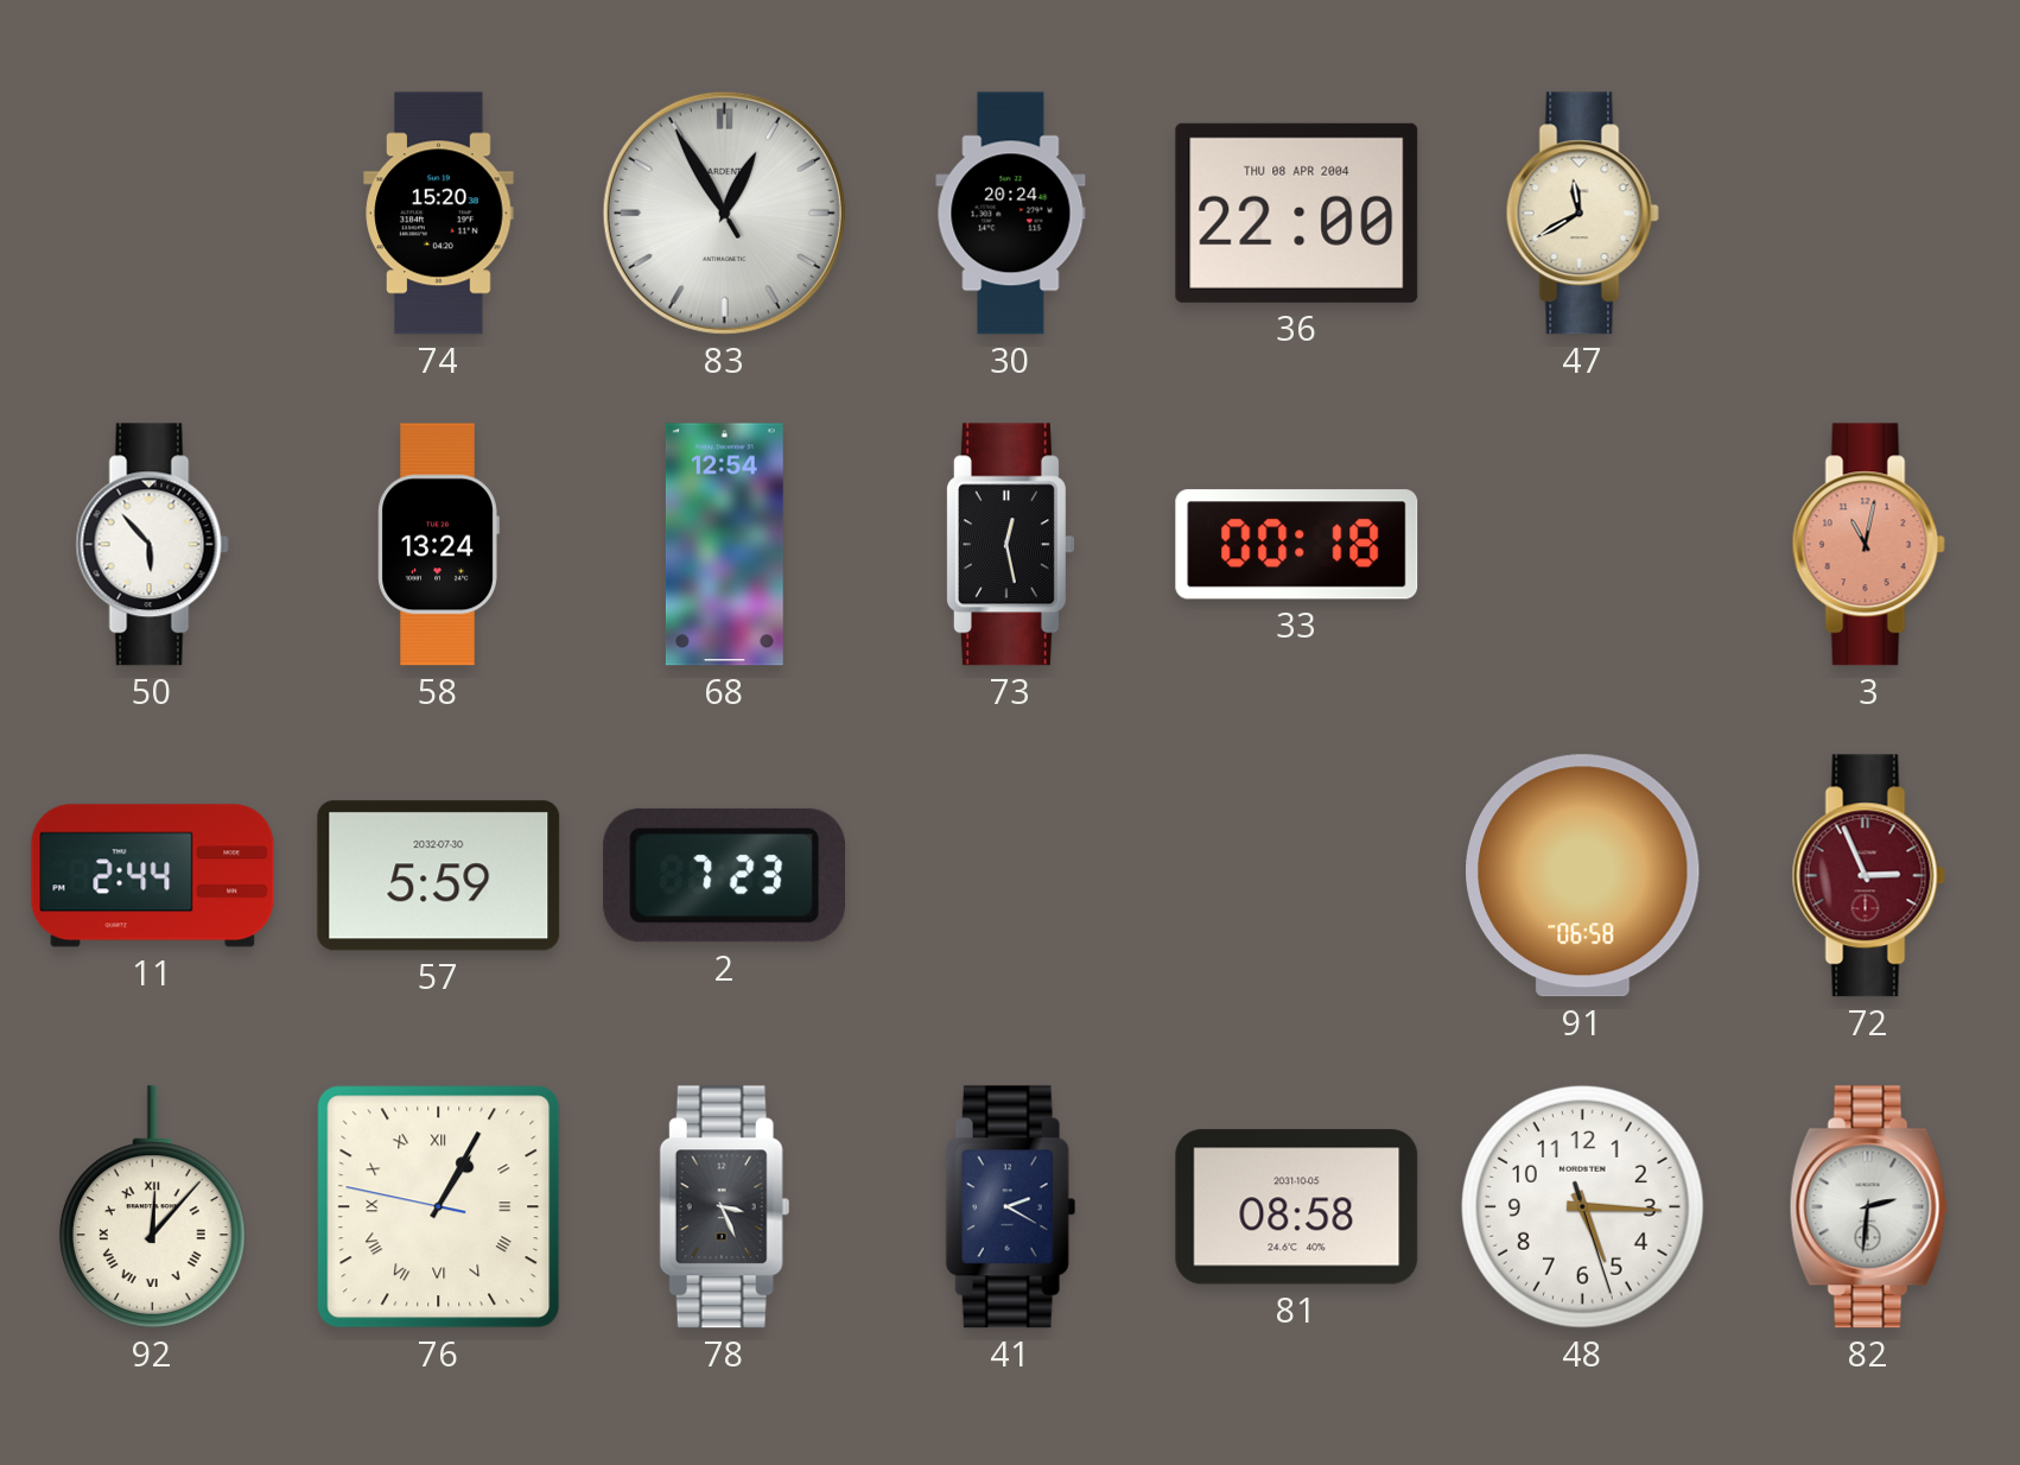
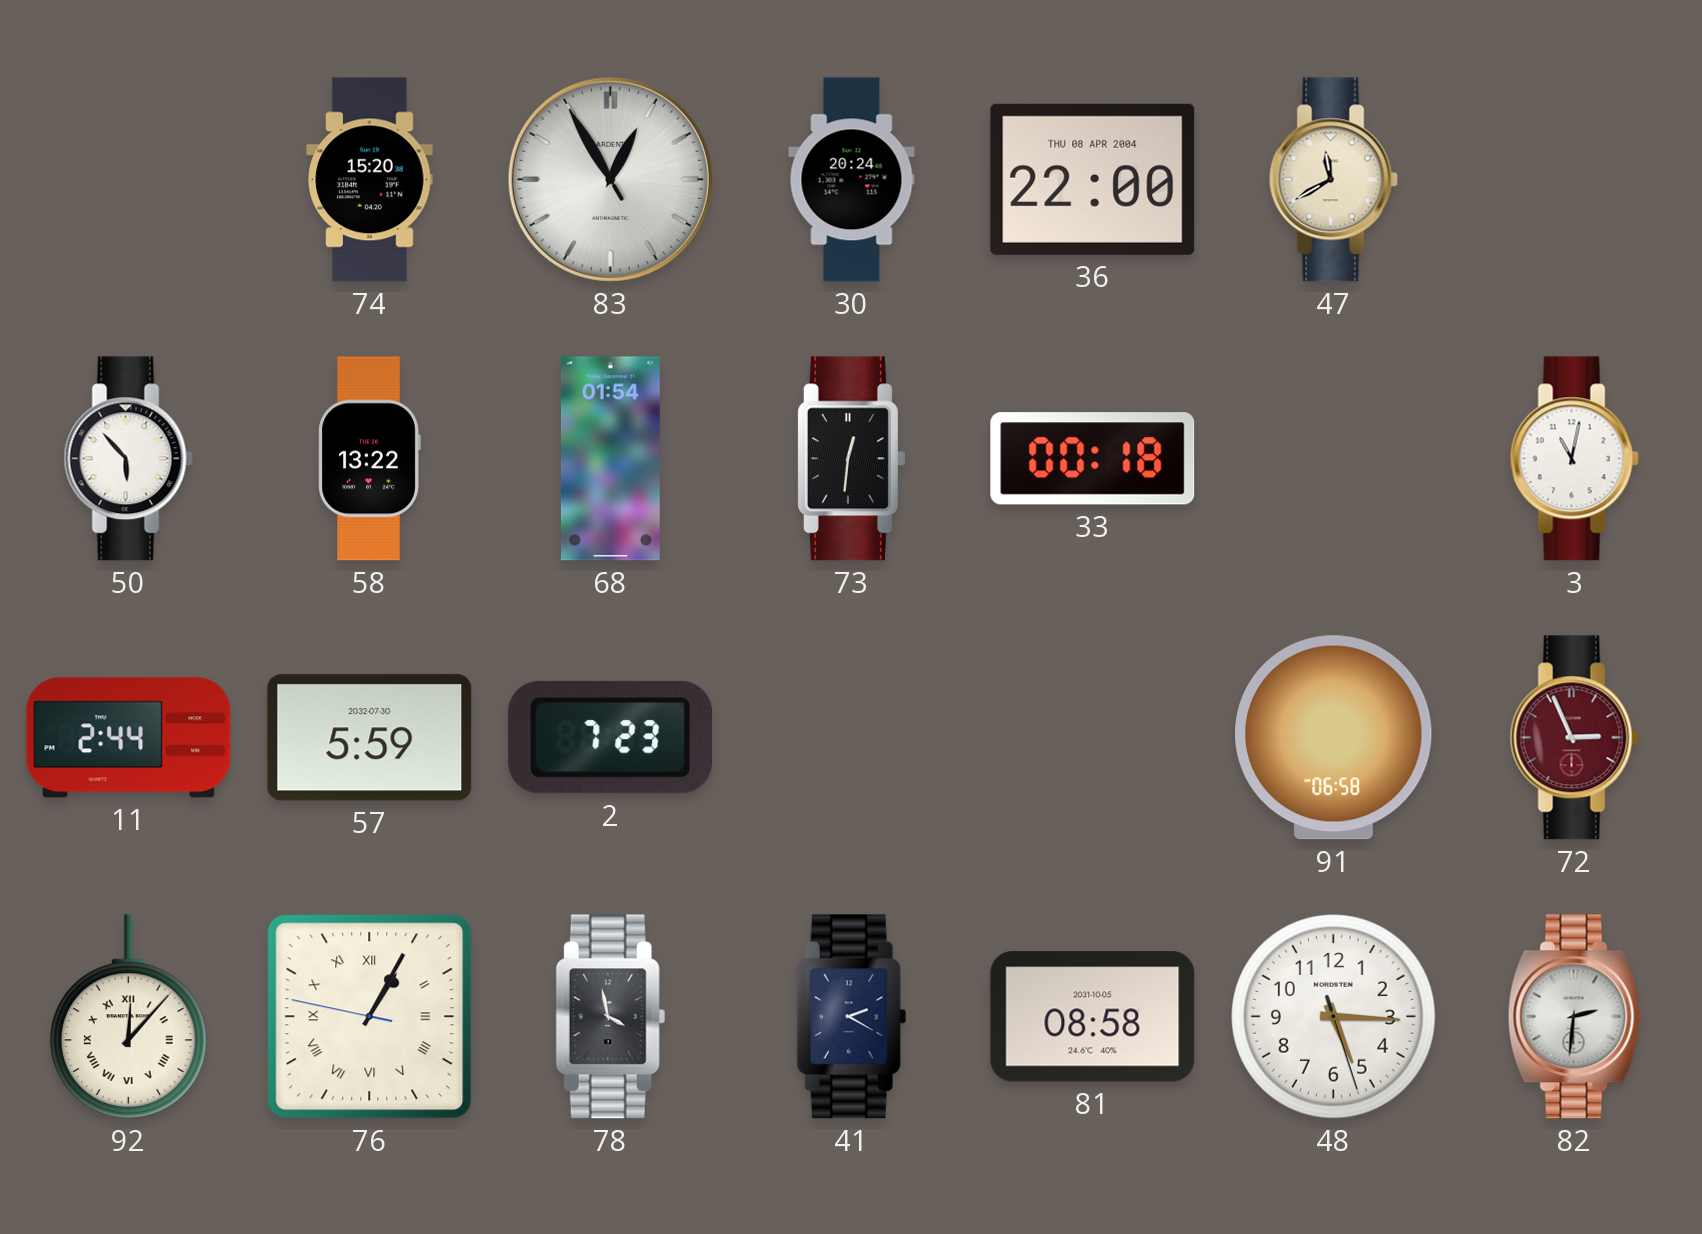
58: 13:24 -> 13:22
68: 12:54 -> 01:54
73: 12:28 -> 12:31
3 dial: salmon -> white
78: 3:26 -> 3:58
